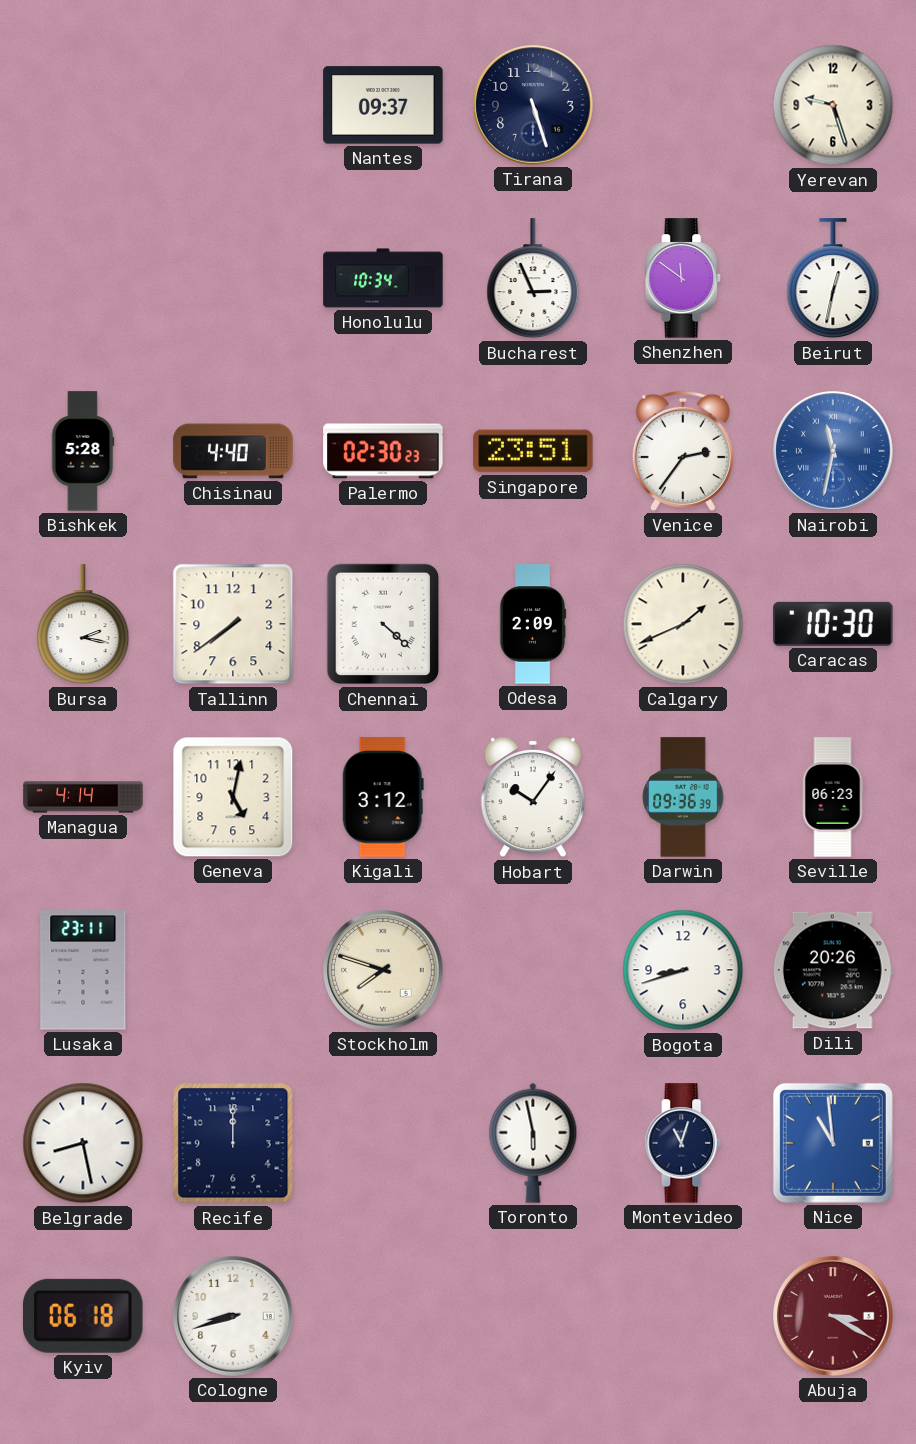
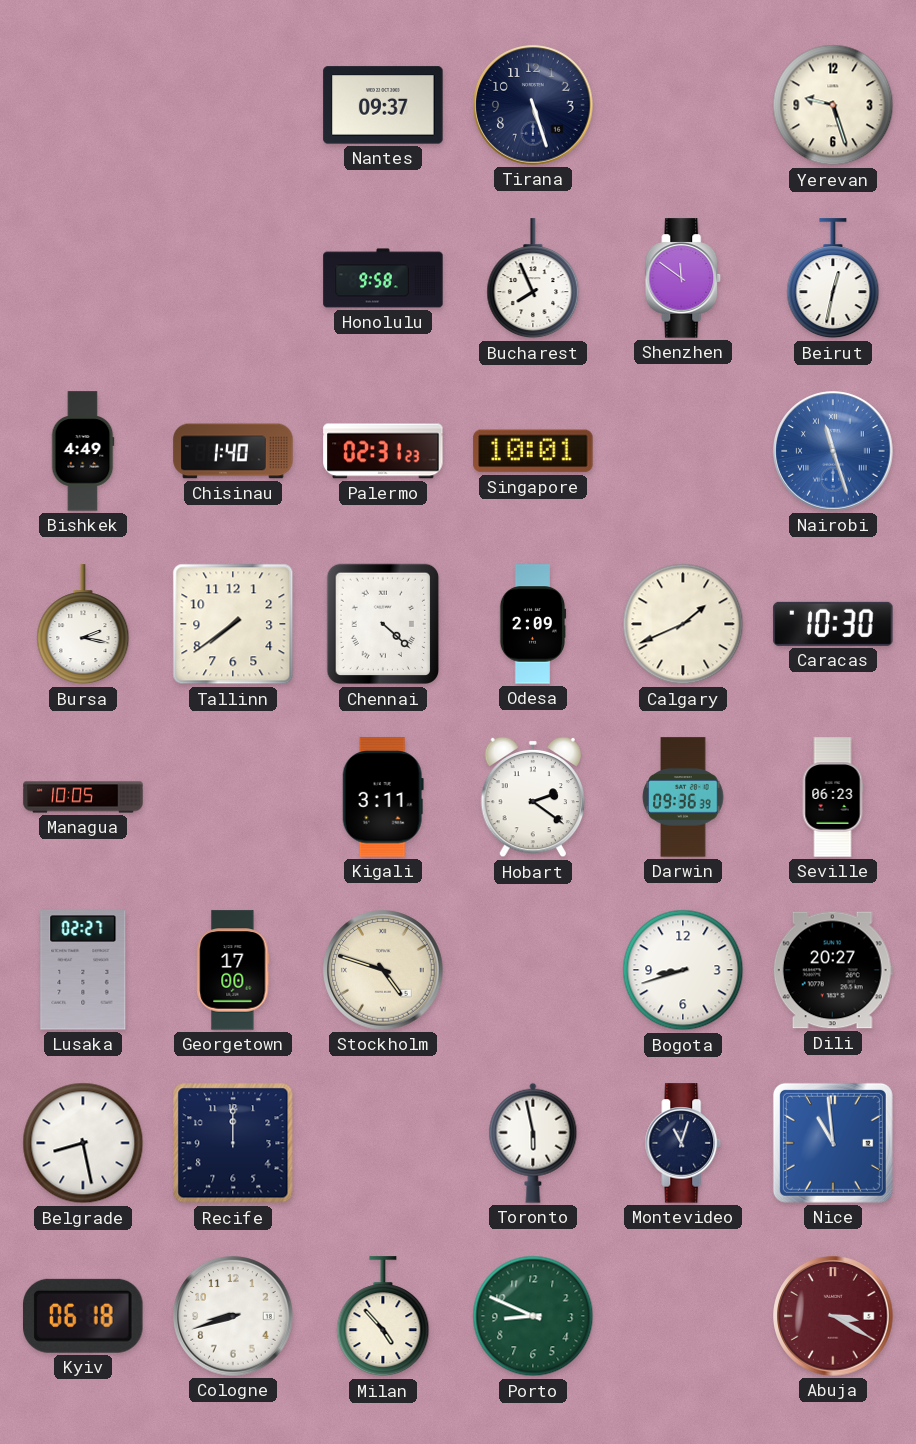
Honolulu: 10:34 -> 9:58
Bucharest: 2:56 -> 7:56
Bishkek: 5:28 -> 4:49
Chisinau: 4:40 -> 1:40
Palermo: 02:30 -> 02:31
Singapore: 23:51 -> 10:01
Venice: 2:36 -> none
Nairobi: 11:32 -> 11:27
Managua: 4:14 -> 10:05
Geneva: 5:02 -> none
Kigali: 3:12 -> 3:11
Hobart: 10:06 -> 2:21
Lusaka: 23:11 -> 02:27
Georgetown: none -> 17:00
Stockholm: 7:48 -> 4:48
Dili: 20:26 -> 20:27
Milan: none -> 4:53
Porto: none -> 8:49
